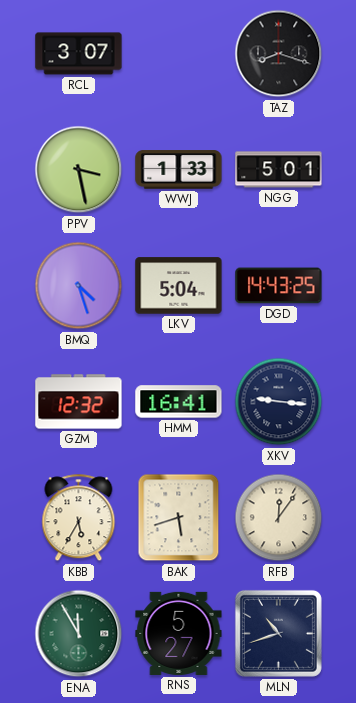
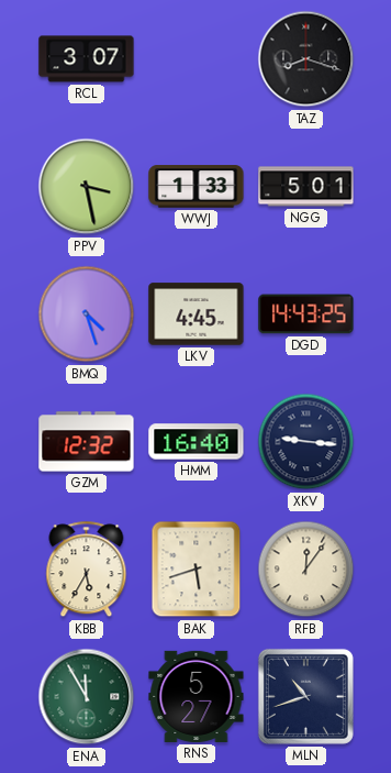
LKV: 5:04 -> 4:45
HMM: 16:41 -> 16:40
